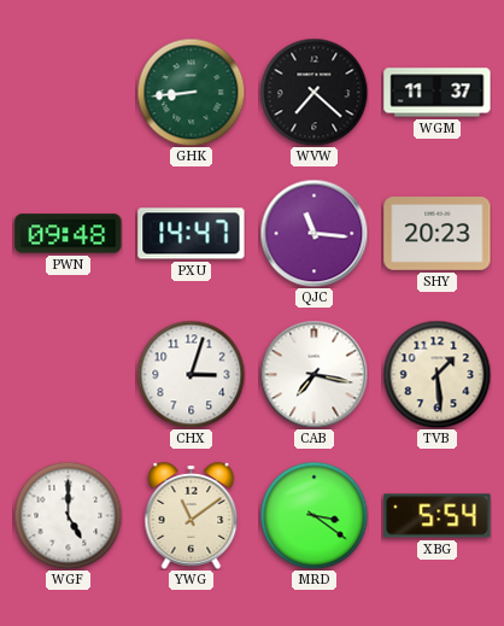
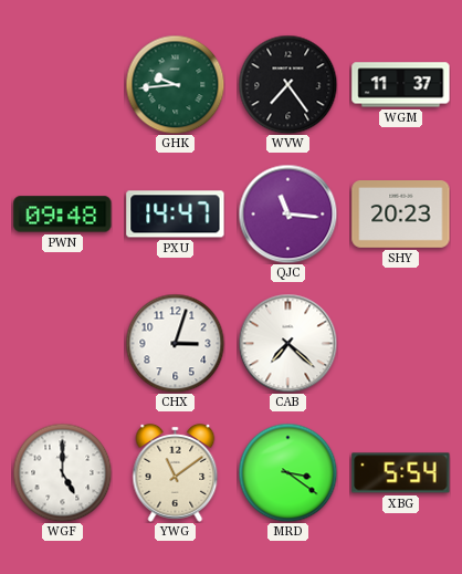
GHK: 8:44 -> 9:44
WVW: 7:22 -> 7:24
CAB: 7:17 -> 7:22
TVB: 1:29 -> none
